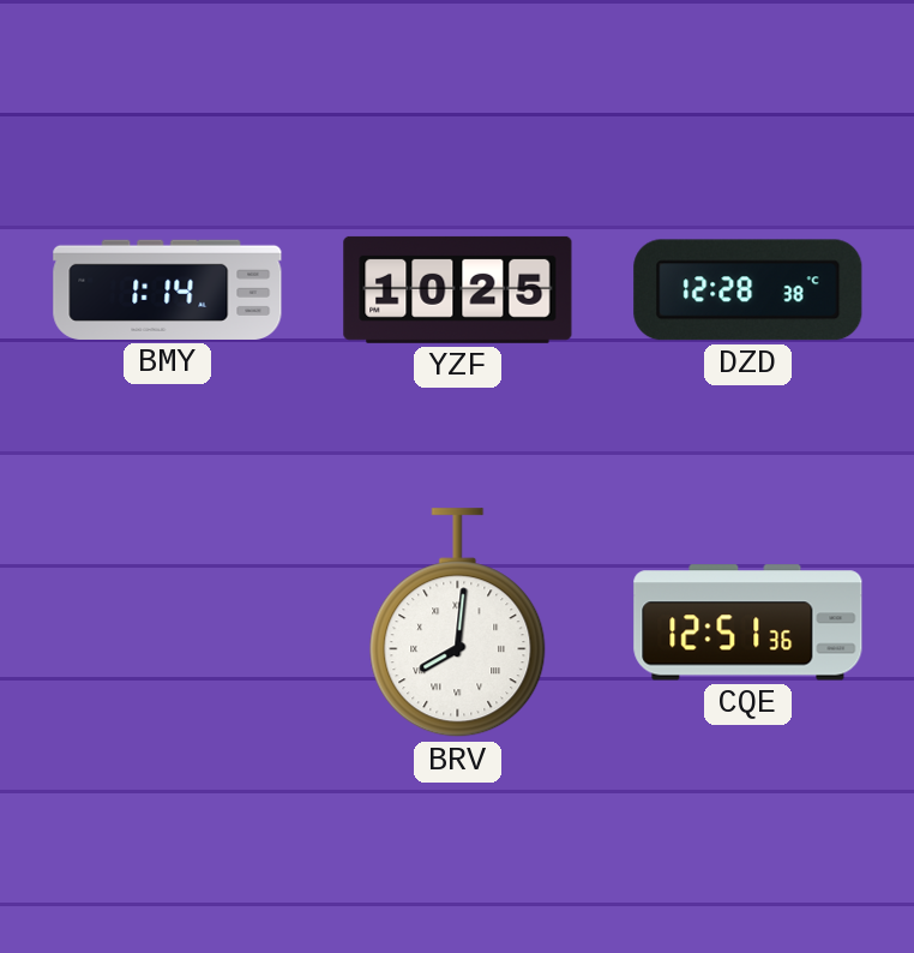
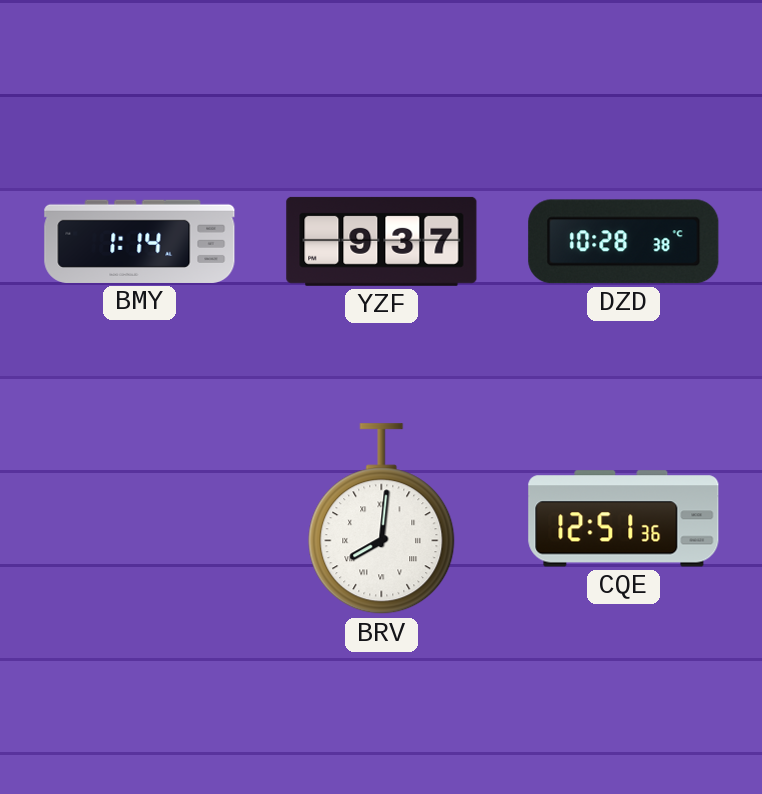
YZF: 10:25 -> 9:37
DZD: 12:28 -> 10:28
